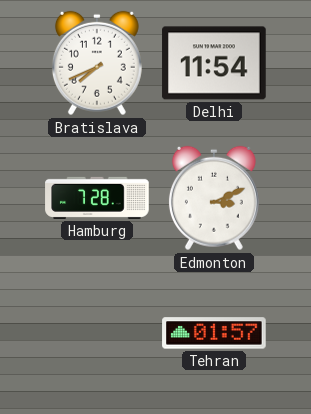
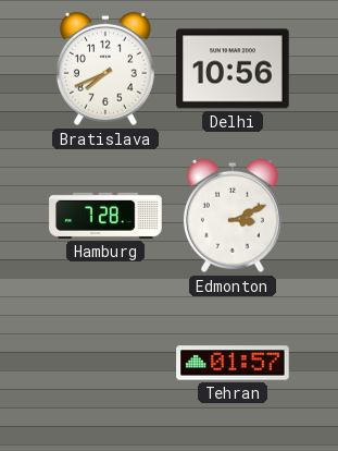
Delhi: 11:54 -> 10:56
